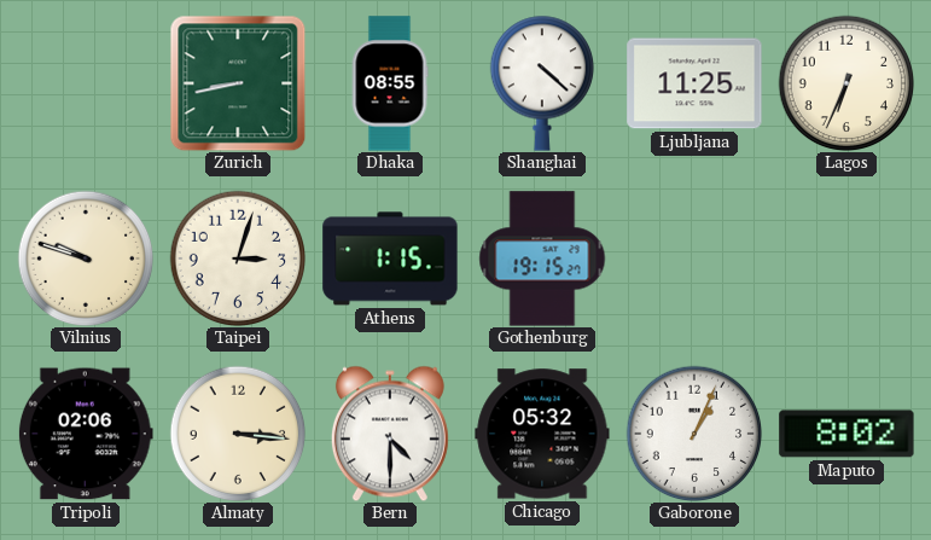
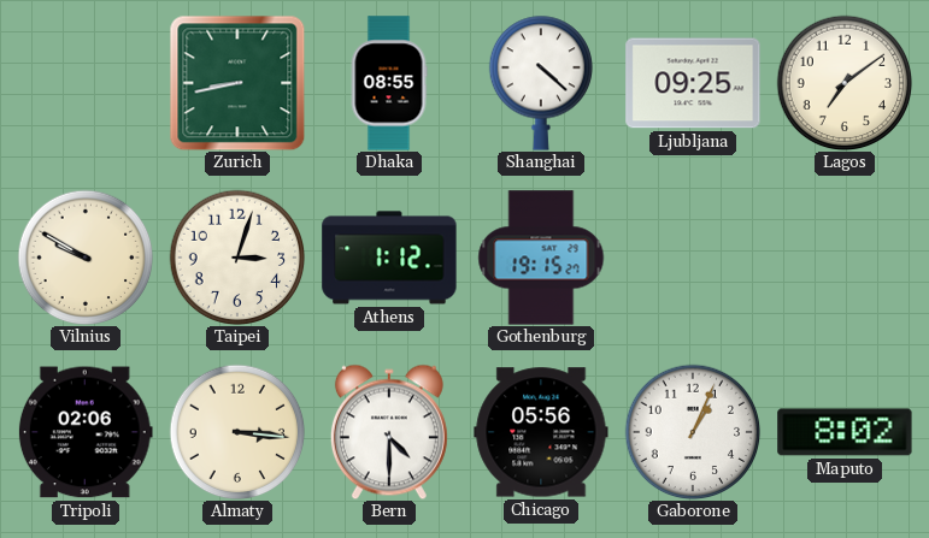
Ljubljana: 11:25 -> 09:25
Lagos: 6:34 -> 7:09
Vilnius: 9:48 -> 9:50
Athens: 1:15 -> 1:12
Chicago: 05:32 -> 05:56
